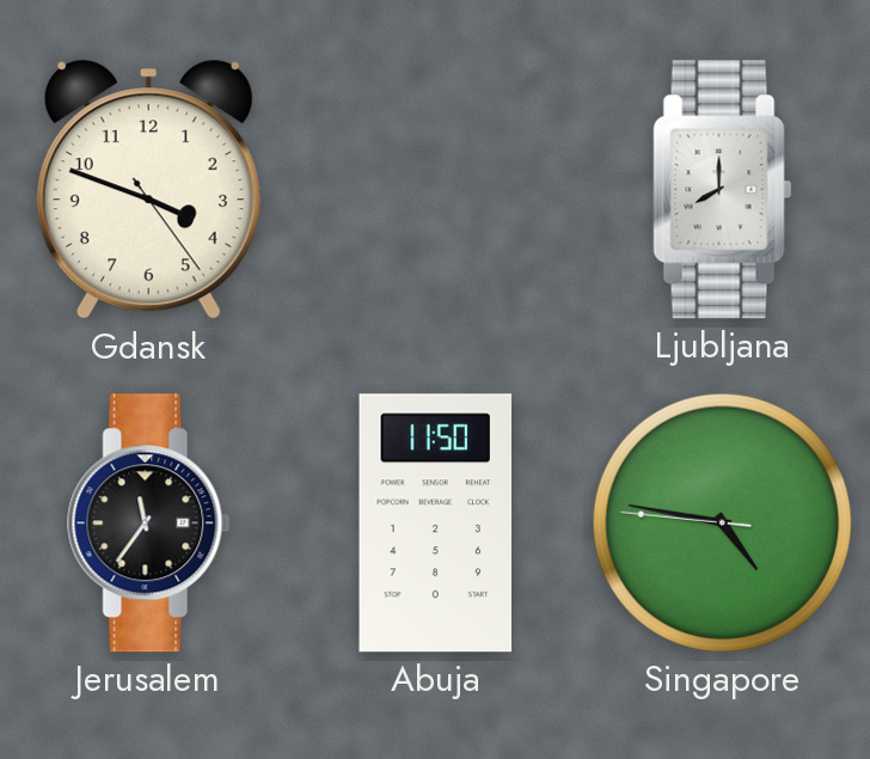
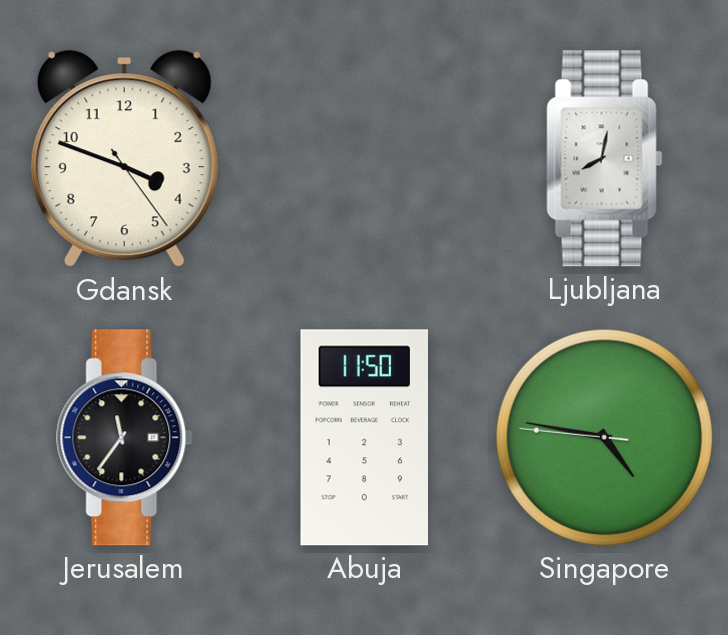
Ljubljana: 8:00 -> 8:02
